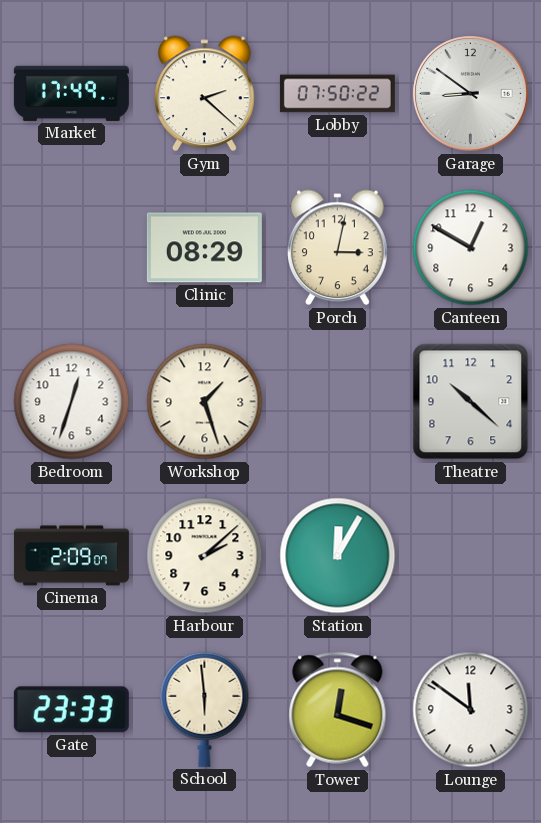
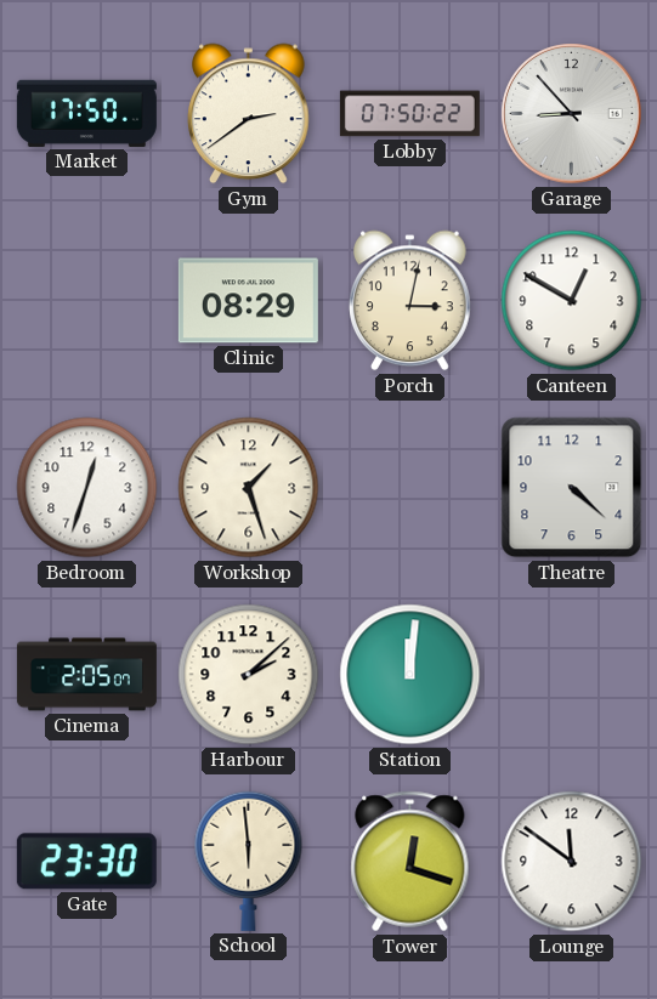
Market: 17:49 -> 17:50
Gym: 2:22 -> 2:39
Garage: 8:51 -> 8:53
Theatre: 10:22 -> 4:22
Cinema: 2:09 -> 2:05
Station: 12:05 -> 12:01
Gate: 23:33 -> 23:30
